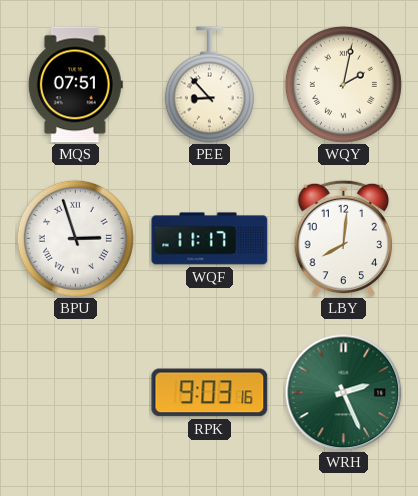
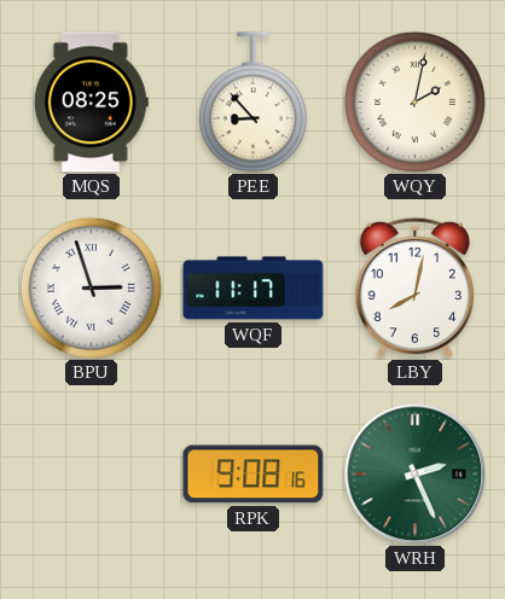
MQS: 07:51 -> 08:25
LBY: 8:01 -> 8:02
RPK: 9:03 -> 9:08
